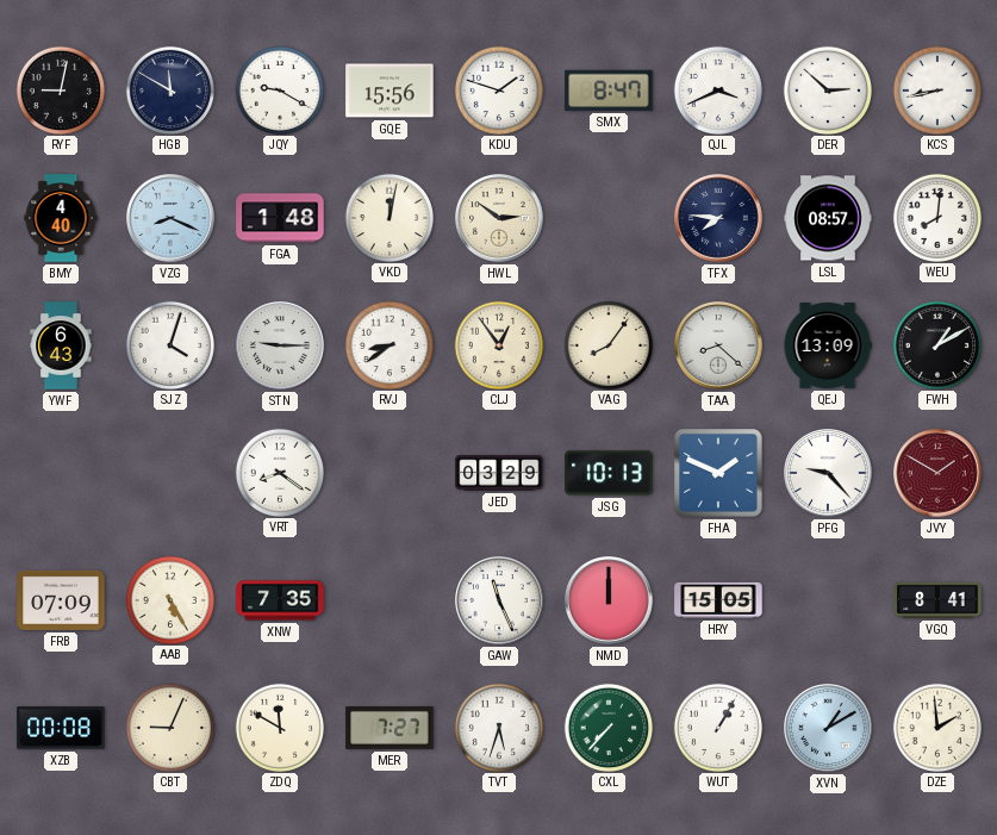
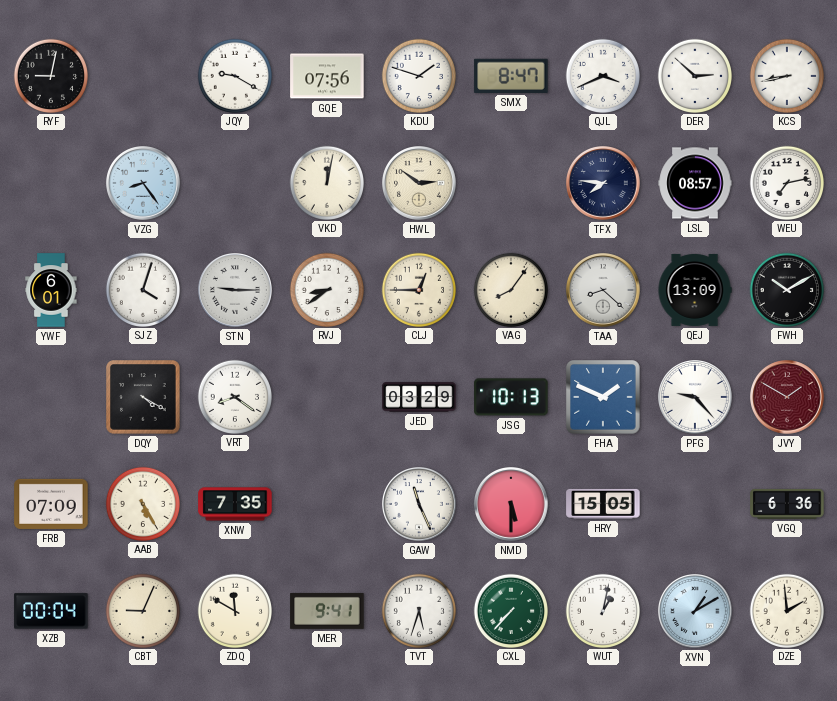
HGB: 11:50 -> none
GQE: 15:56 -> 07:56
BMY: 4:40 -> none
VZG: 8:19 -> 8:24
FGA: 1:48 -> none
WEU: 8:01 -> 7:13
YWF: 6:43 -> 6:01
CLJ: 12:54 -> 12:45
FWH: 1:10 -> 10:10
DQY: none -> 4:20
NMD: 12:00 -> 5:30
VGQ: 8:41 -> 6:36
XZB: 00:08 -> 00:04
MER: 7:27 -> 9:41
WUT: 1:05 -> 1:02
